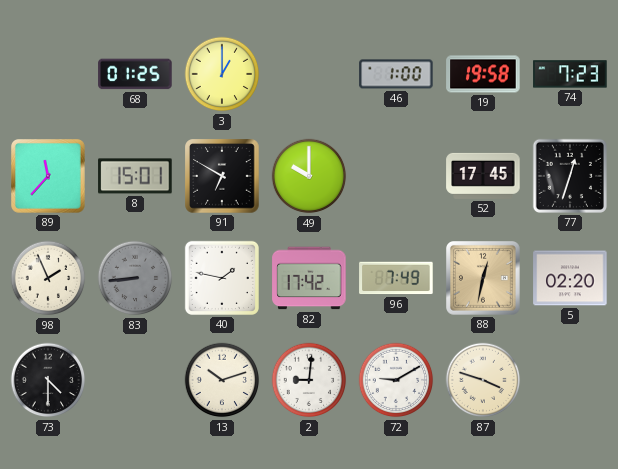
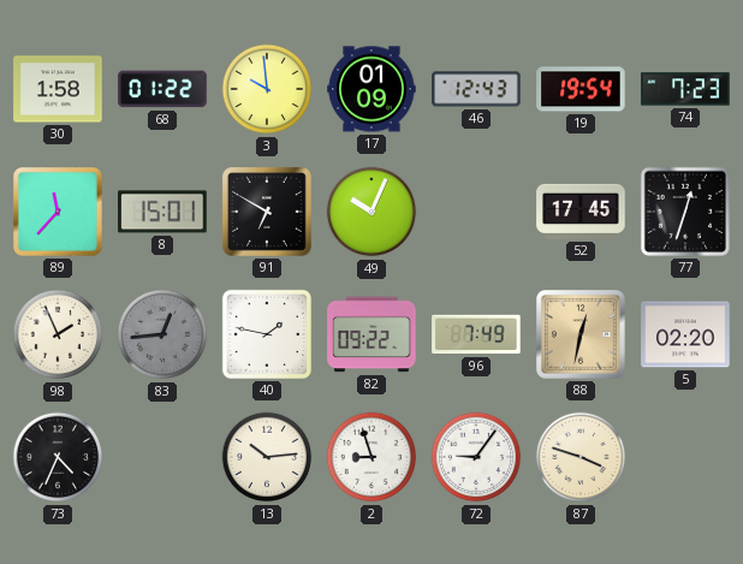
30: none -> 1:58
68: 01:25 -> 01:22
3: 1:00 -> 9:59
17: none -> 01:09
46: 1:00 -> 12:43
19: 19:58 -> 19:54
49: 10:00 -> 10:04
83: 8:44 -> 12:44
82: 17:42 -> 09:22
73: 4:30 -> 4:34
13: 10:12 -> 10:14
2: 9:01 -> 8:57
72: 9:10 -> 9:06
